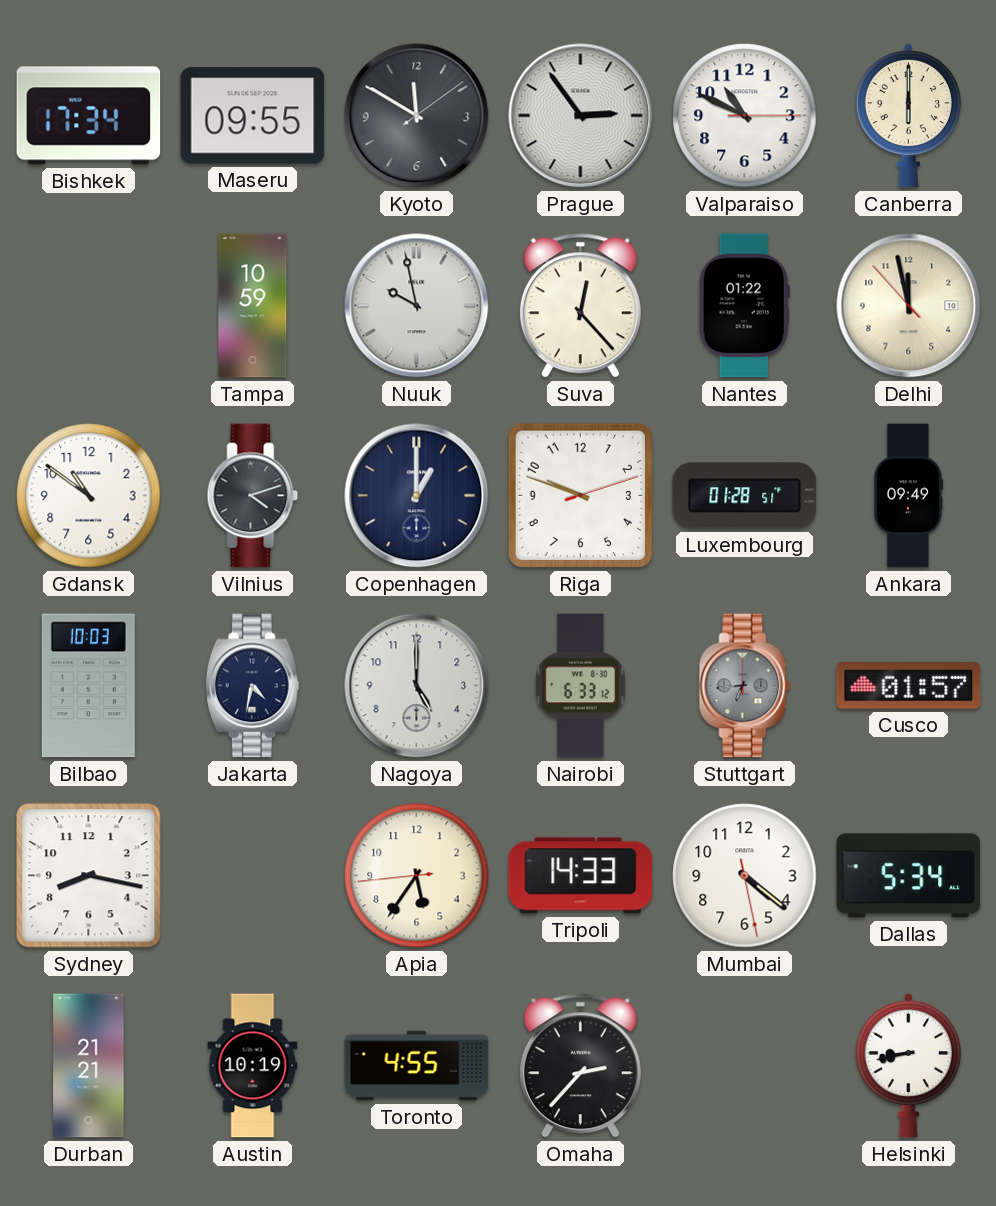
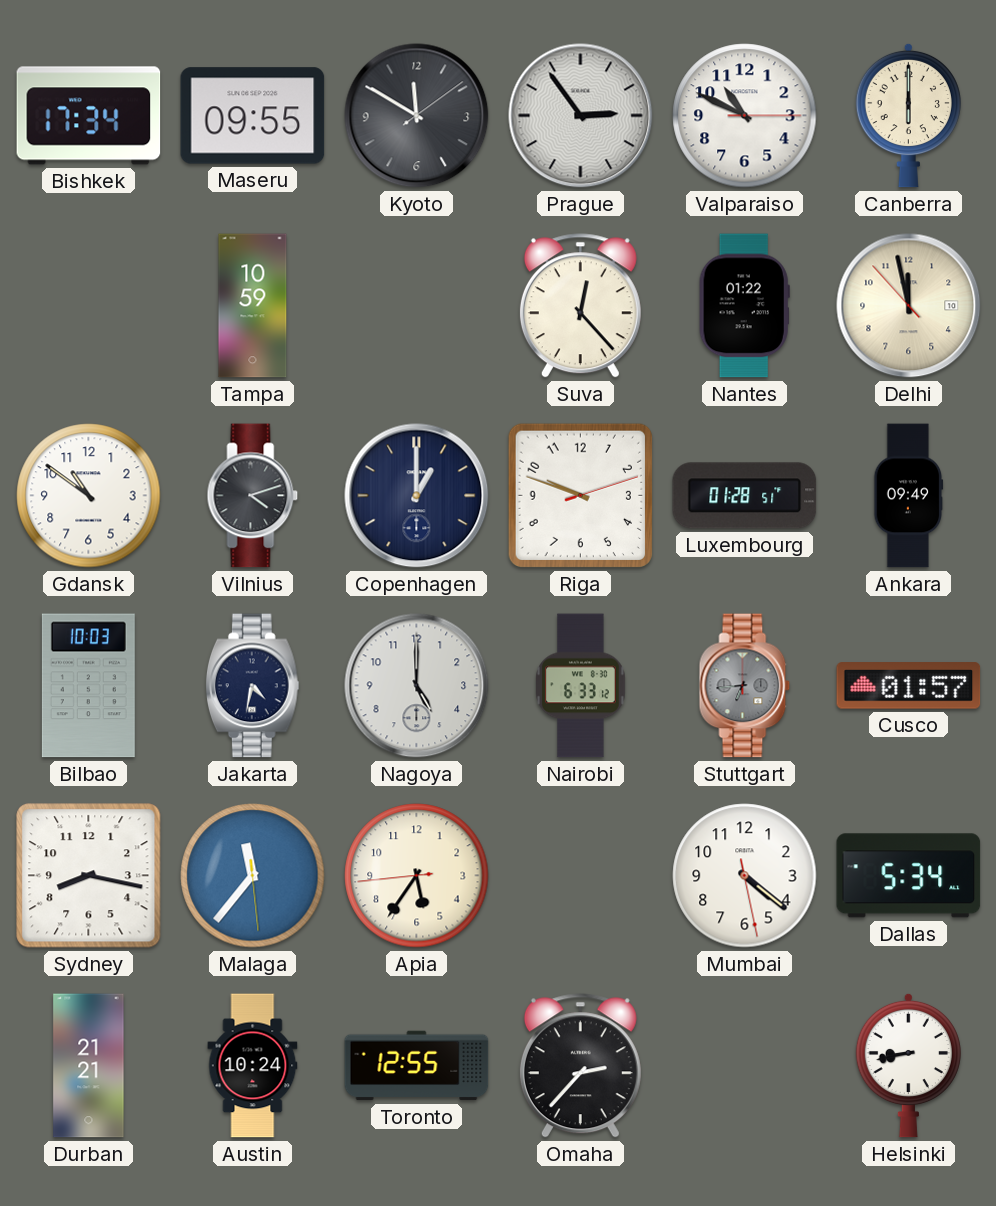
Nuuk: 9:58 -> none
Malaga: none -> 11:36
Tripoli: 14:33 -> none
Austin: 10:19 -> 10:24
Toronto: 4:55 -> 12:55
